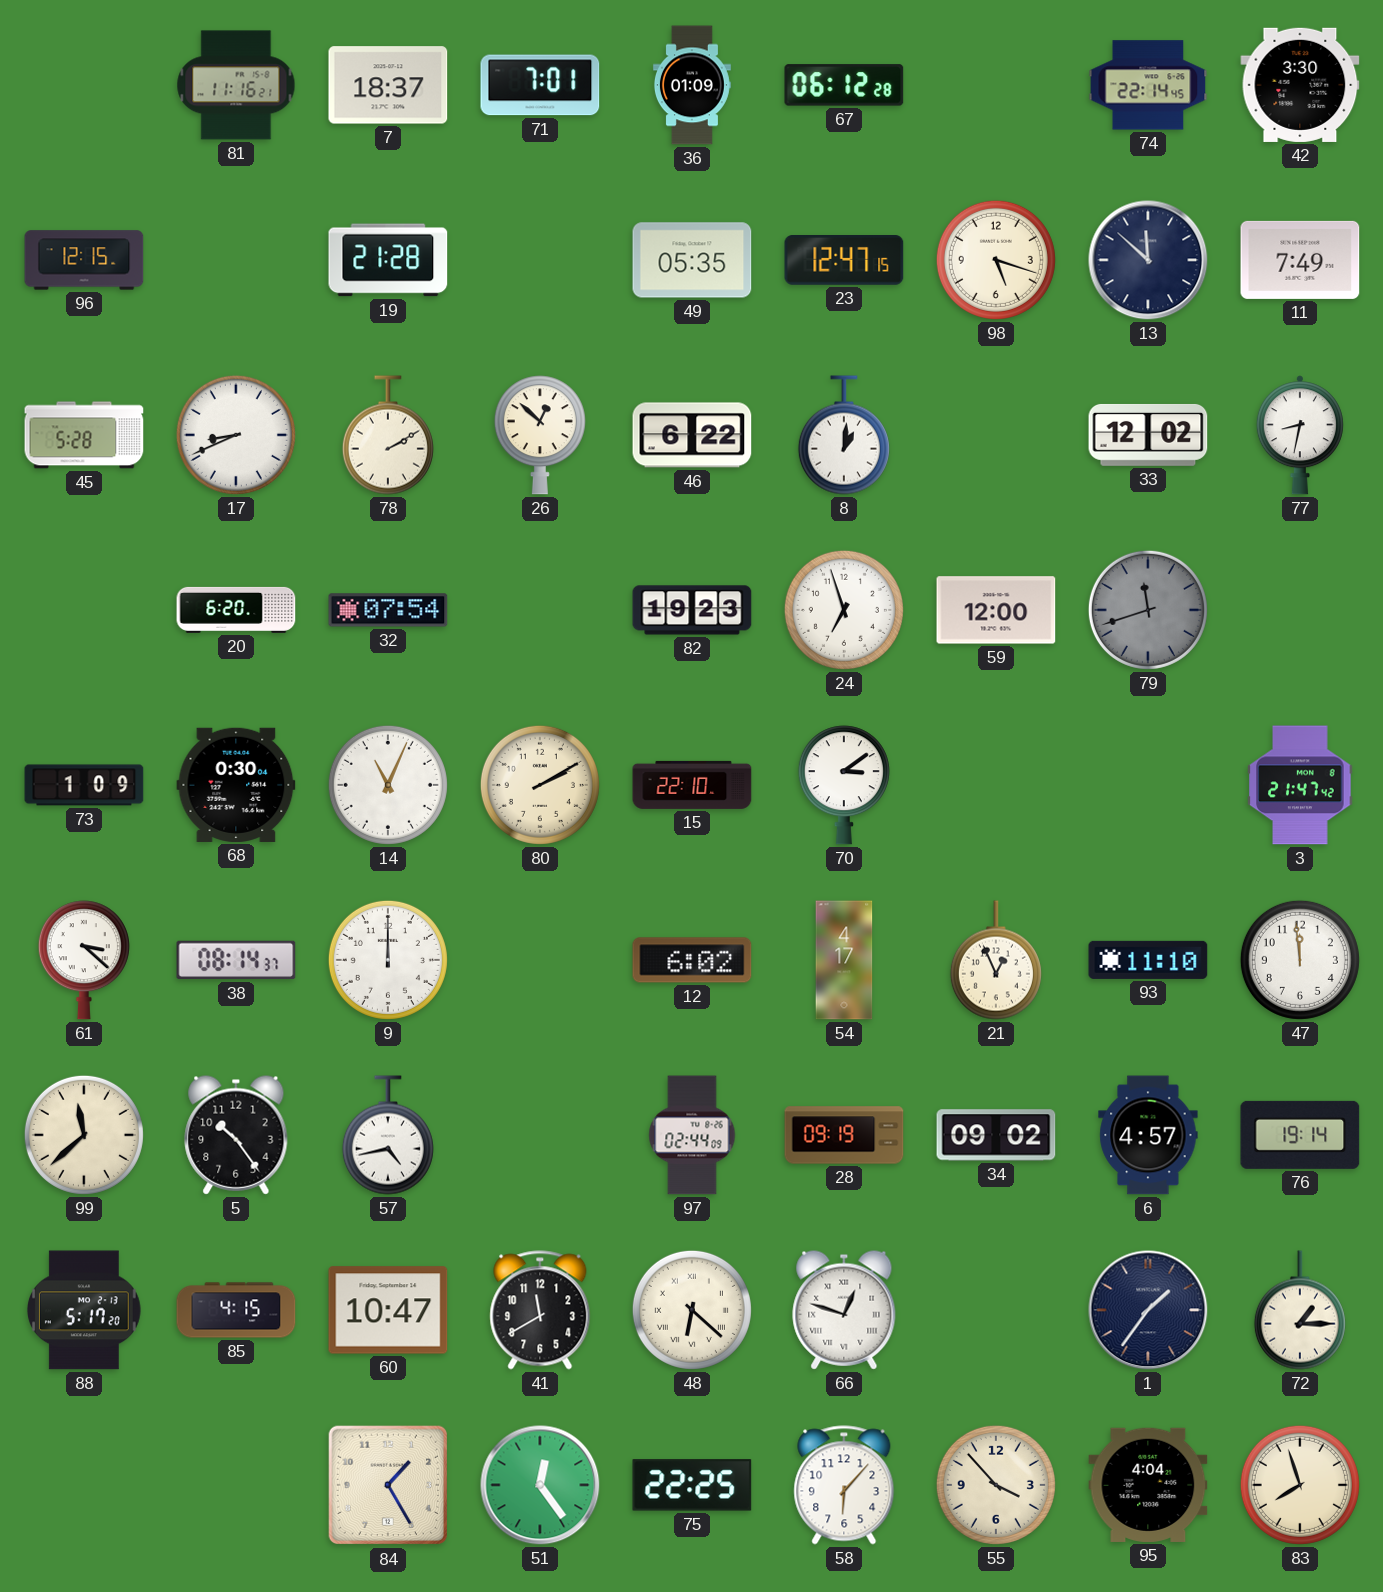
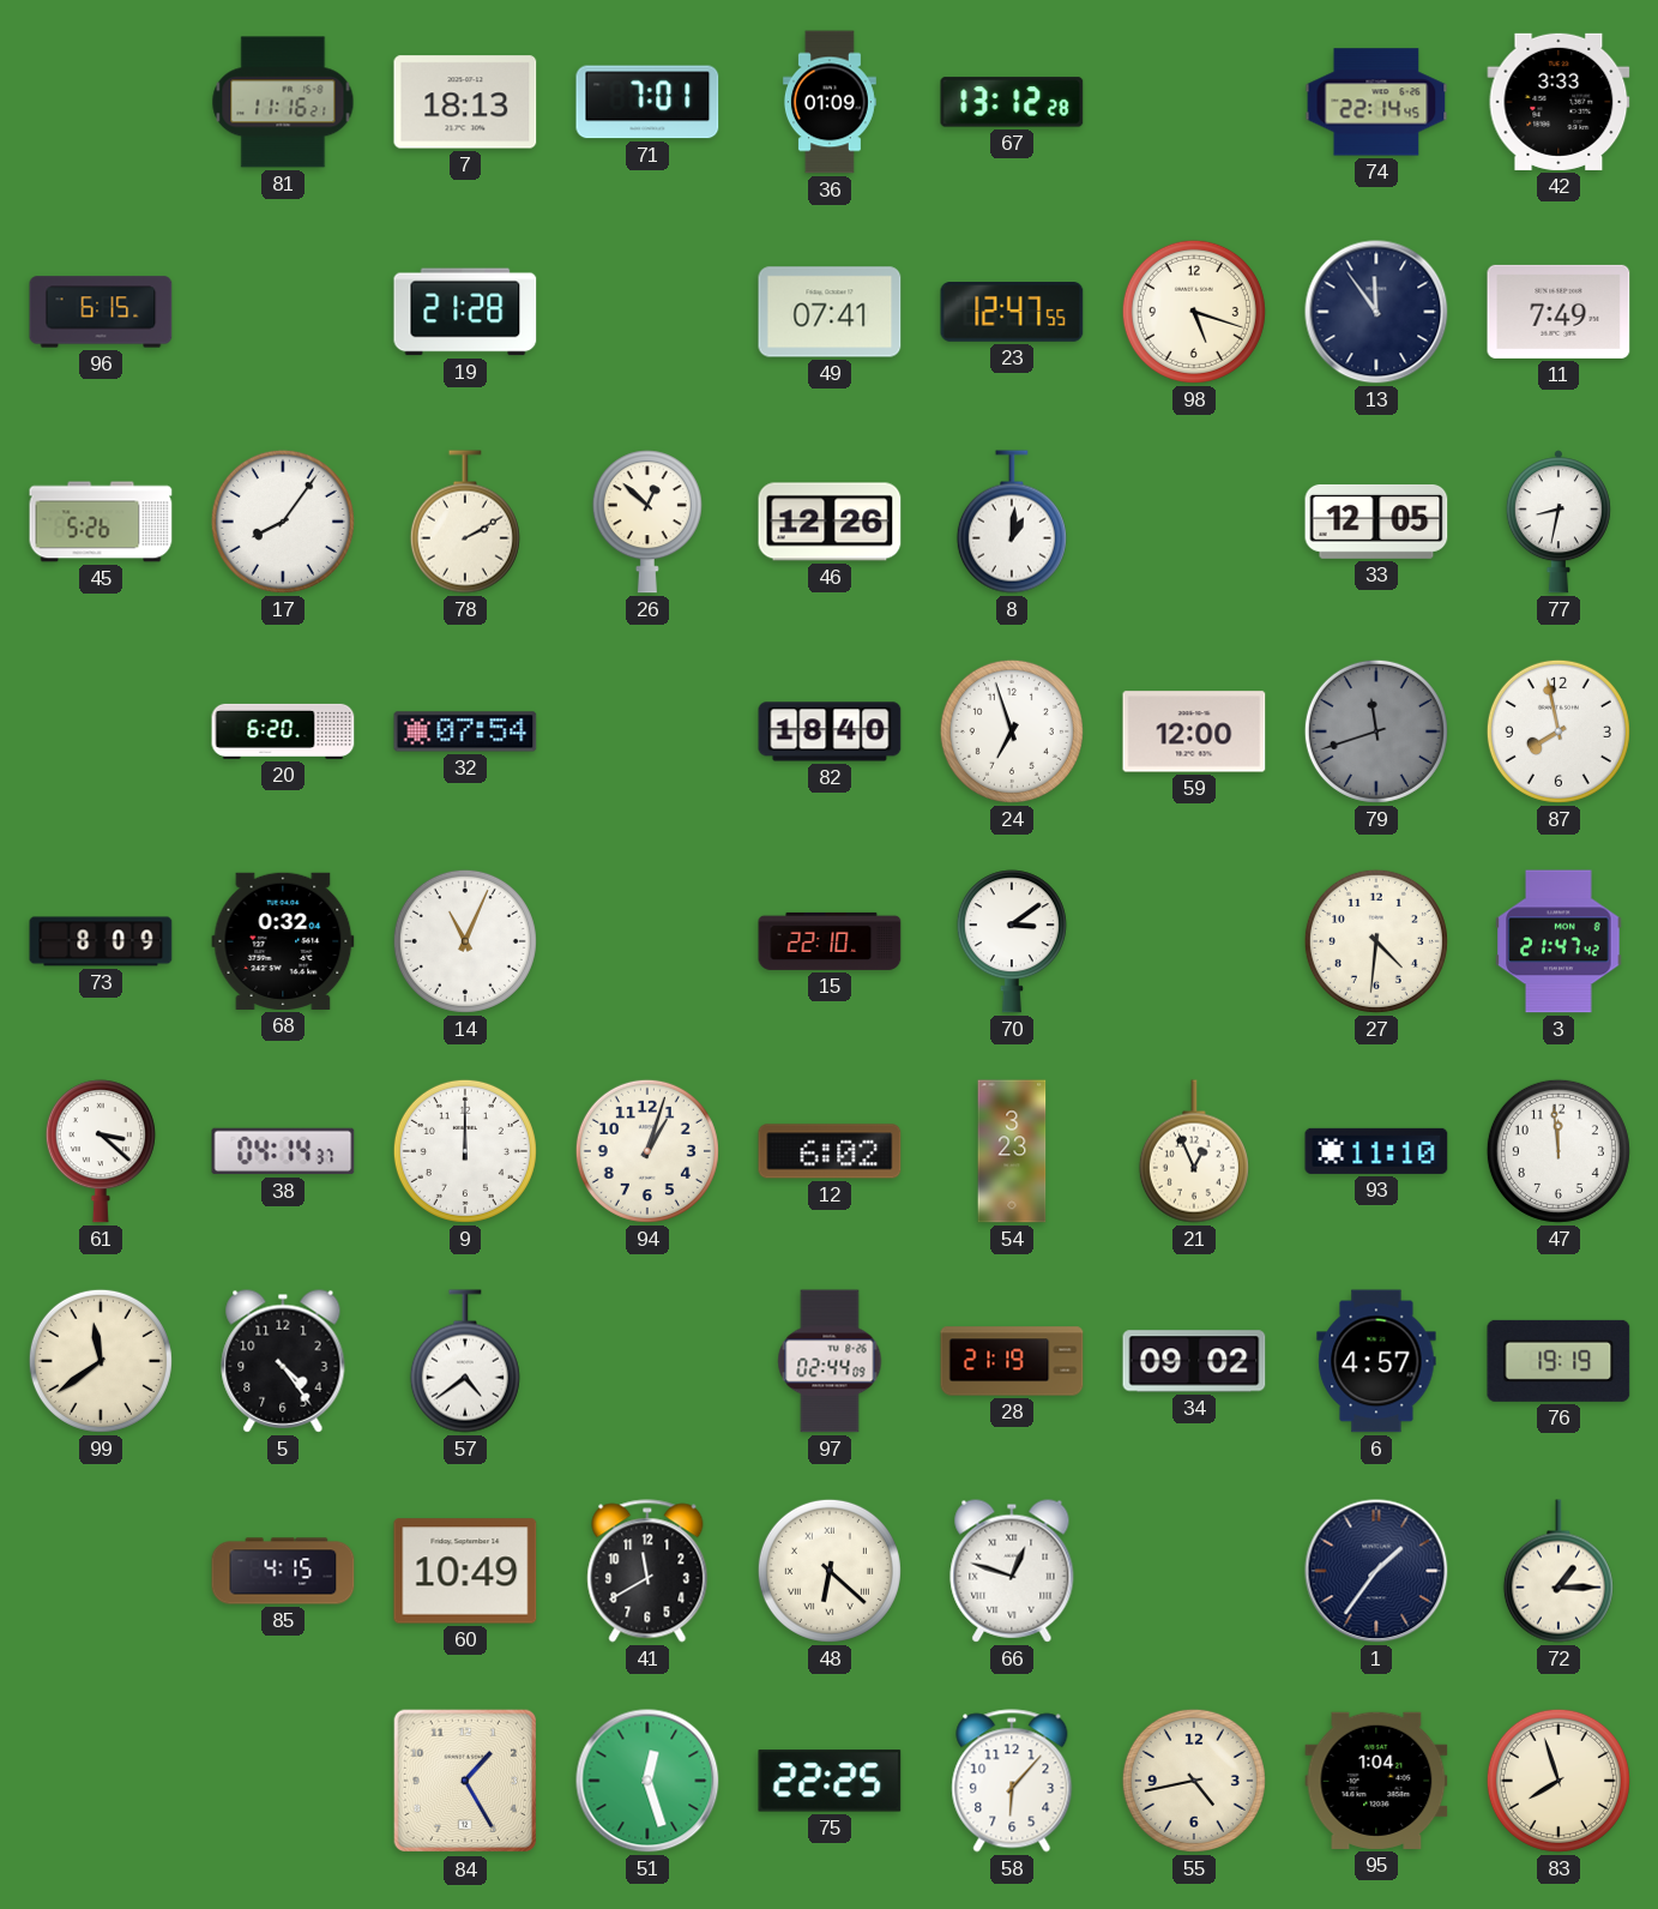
7: 18:37 -> 18:13
67: 06:12 -> 13:12
42: 3:30 -> 3:33
96: 12:15 -> 6:15
49: 05:35 -> 07:41
23: 12:47:15 -> 12:47:55
13: 11:52 -> 11:54
45: 5:28 -> 5:26
17: 8:41 -> 8:06
46: 6:22 -> 12:26
33: 12:02 -> 12:05
82: 19:23 -> 18:40
87: none -> 7:58
73: 1:09 -> 8:09
68: 0:30 -> 0:32
80: 2:10 -> none
27: none -> 4:31
38: 08:14 -> 04:14
94: none -> 1:03
54: 4:17 -> 3:23
99: 11:38 -> 11:39
5: 10:24 -> 4:24
57: 4:43 -> 4:39
28: 09:19 -> 21:19
76: 19:14 -> 19:19
88: 5:17 -> none
60: 10:47 -> 10:49
51: 12:24 -> 12:27
55: 3:53 -> 4:43
95: 4:04 -> 1:04
